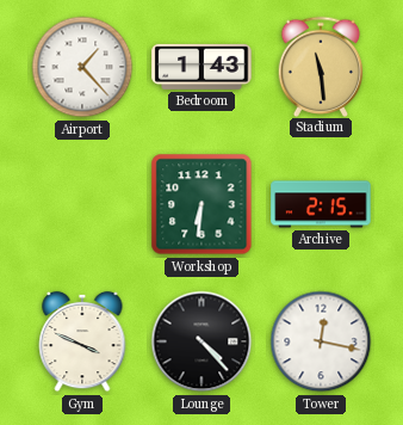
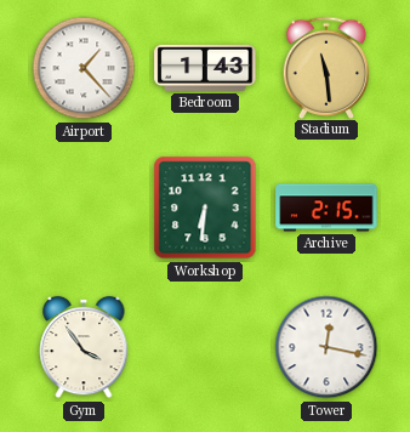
Gym: 3:49 -> 3:54
Lounge: 4:23 -> none
